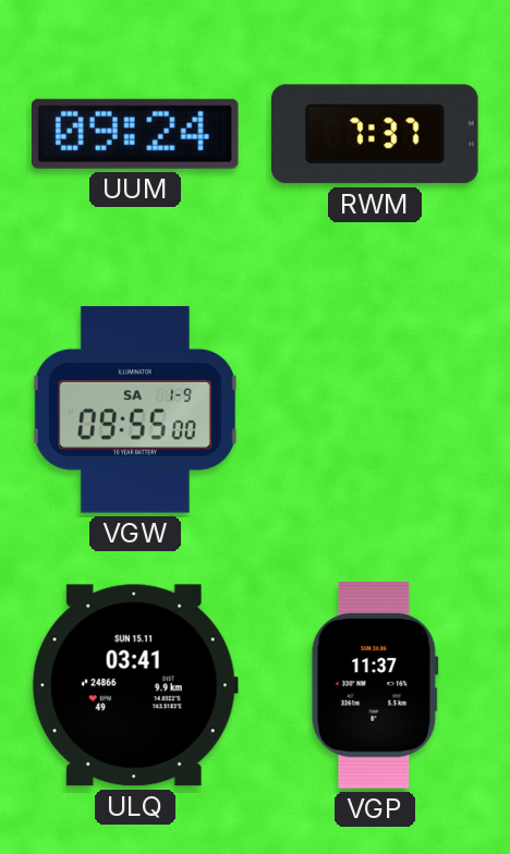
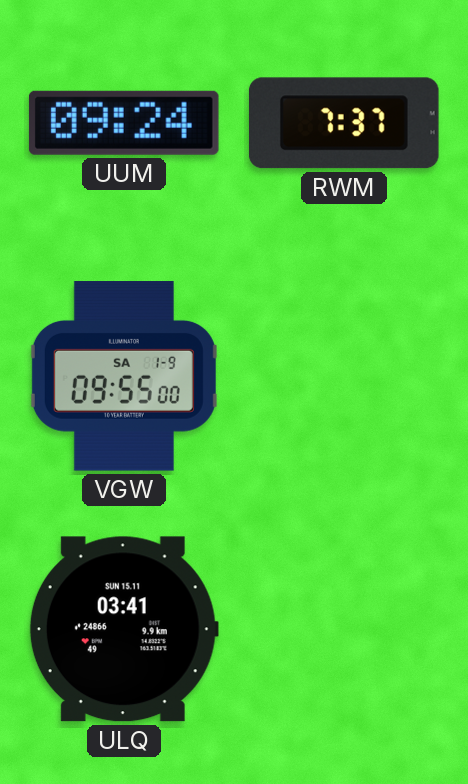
VGP: 11:37 -> none
